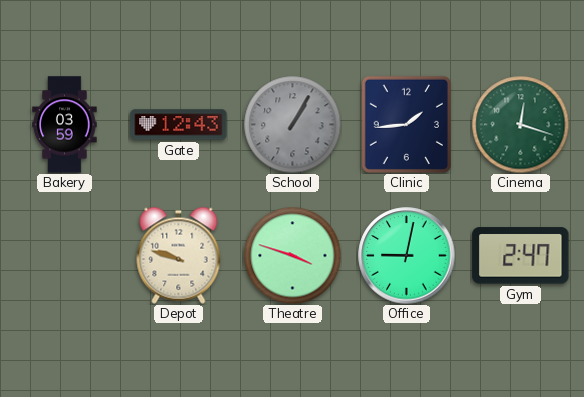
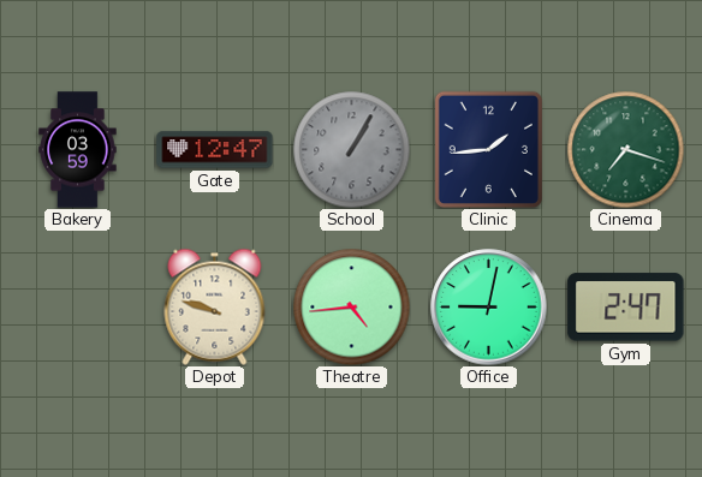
Gate: 12:43 -> 12:47
Cinema: 12:18 -> 7:18
Theatre: 3:48 -> 4:44
